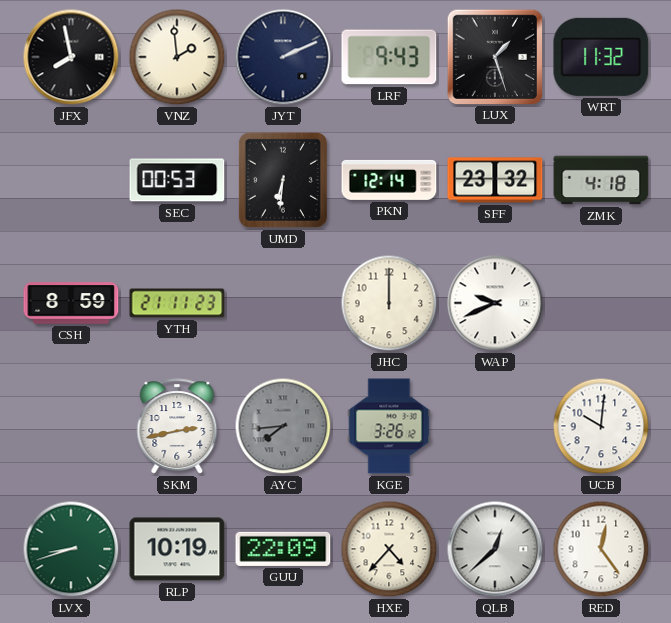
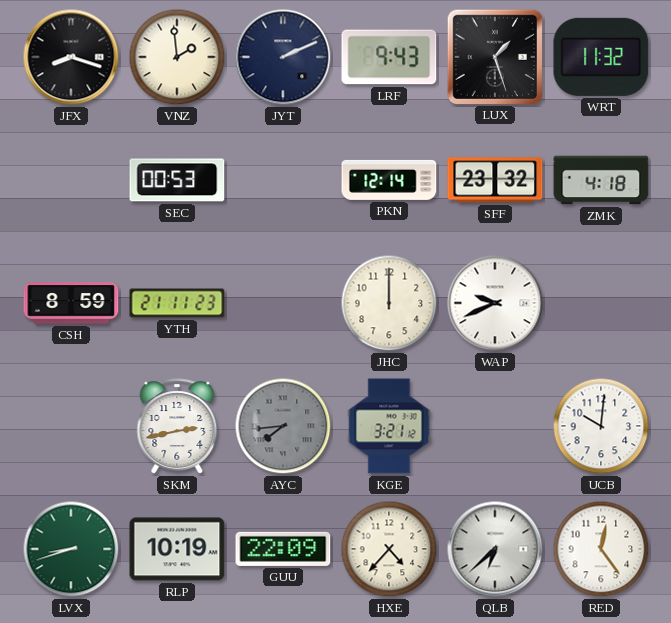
JFX: 7:58 -> 8:18
UMD: 6:31 -> none
KGE: 3:26 -> 3:21
QLB: 12:38 -> 6:38
